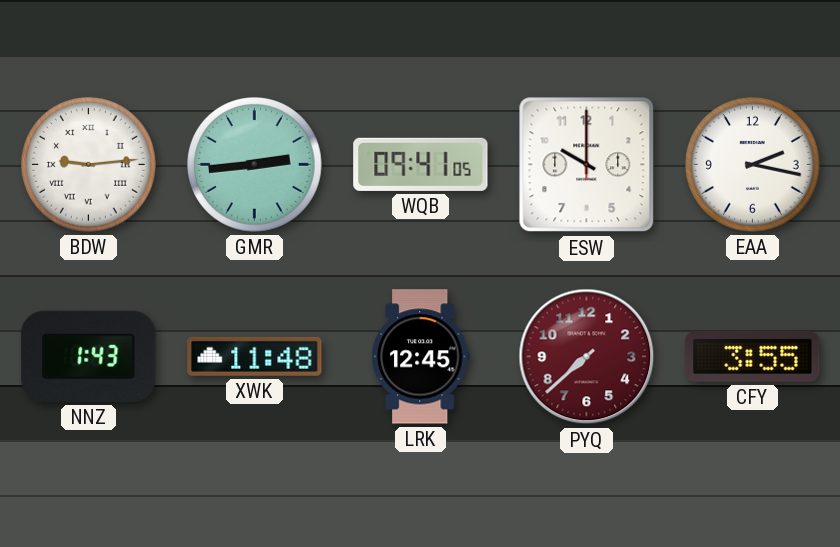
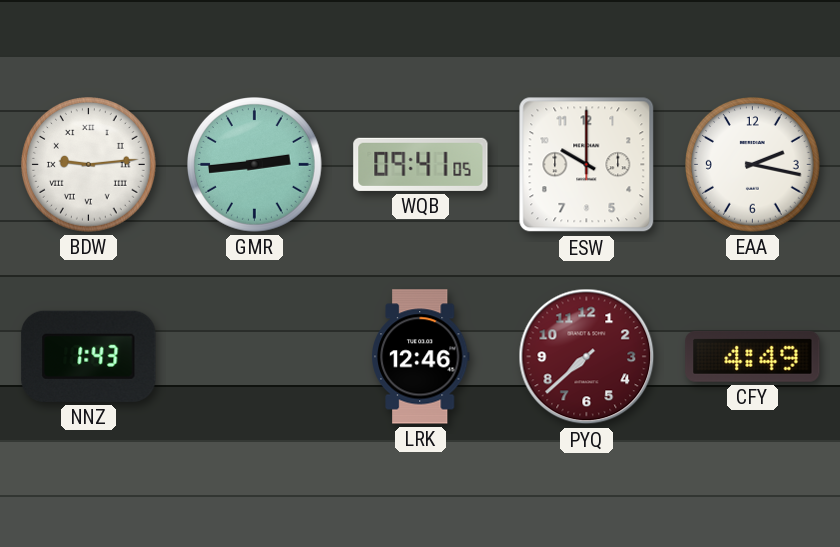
XWK: 11:48 -> none
LRK: 12:45 -> 12:46
CFY: 3:55 -> 4:49
